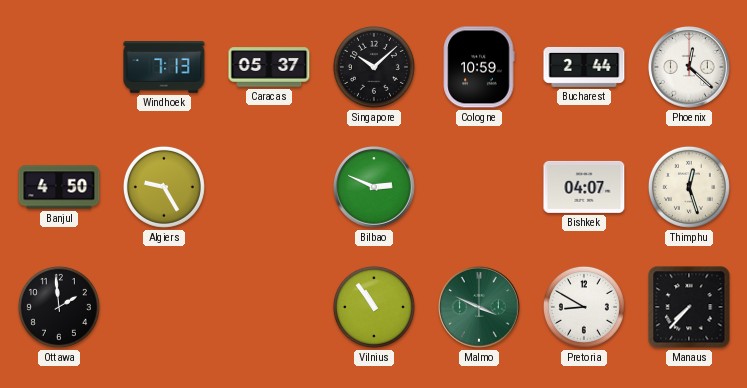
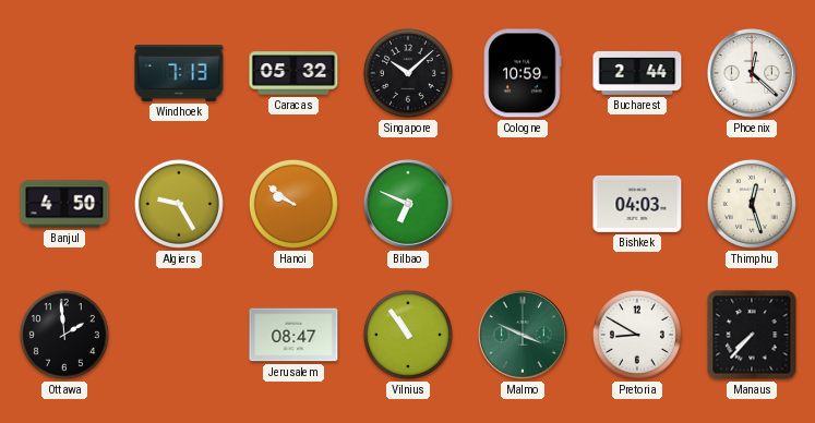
Caracas: 05:37 -> 05:32
Hanoi: none -> 9:51
Bilbao: 2:49 -> 6:49
Bishkek: 04:07 -> 04:03
Jerusalem: none -> 08:47
